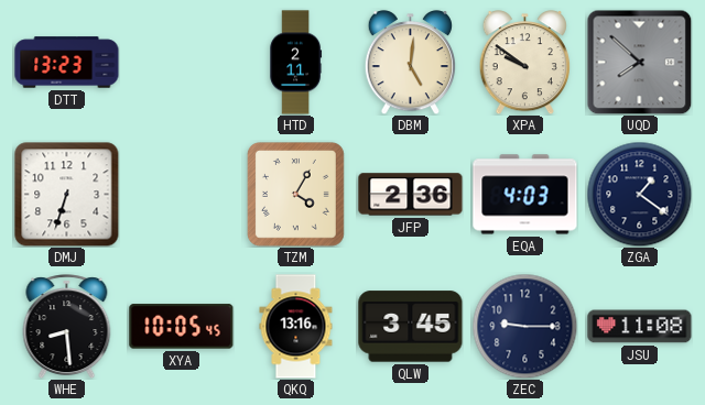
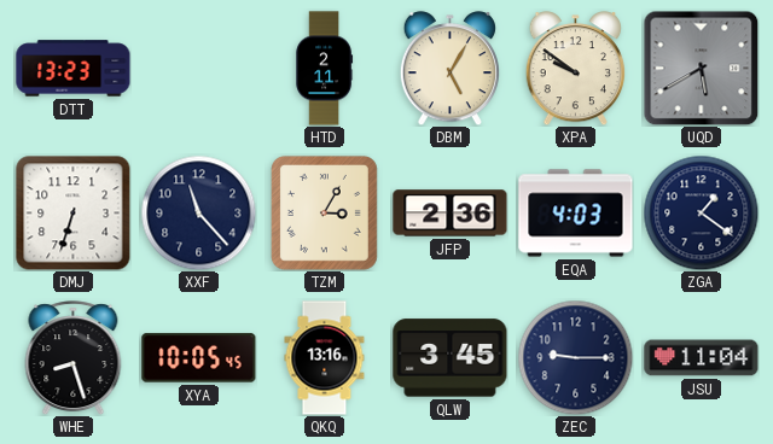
DBM: 5:01 -> 5:05
UQD: 7:52 -> 5:40
XXF: none -> 11:23
TZM: 4:05 -> 3:05
WHE: 8:29 -> 8:27
JSU: 11:08 -> 11:04
